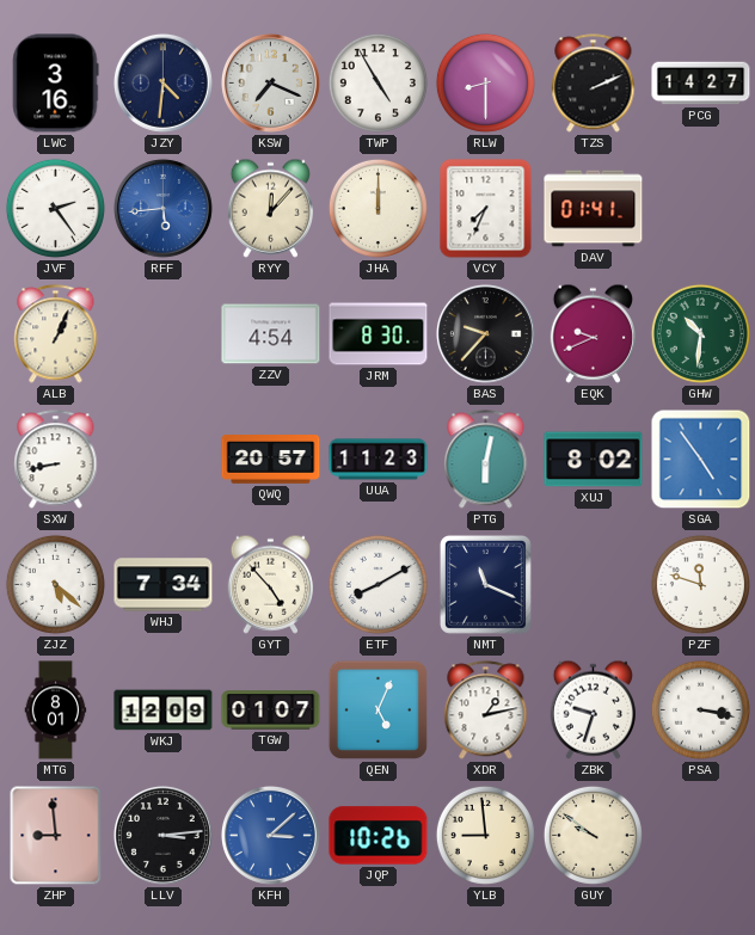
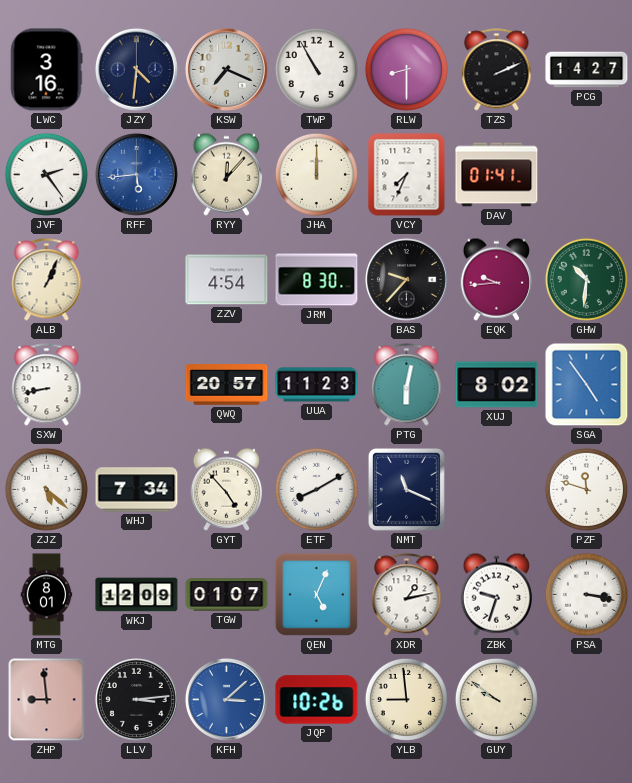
TWP: 4:55 -> 10:55
EQK: 9:41 -> 9:44
